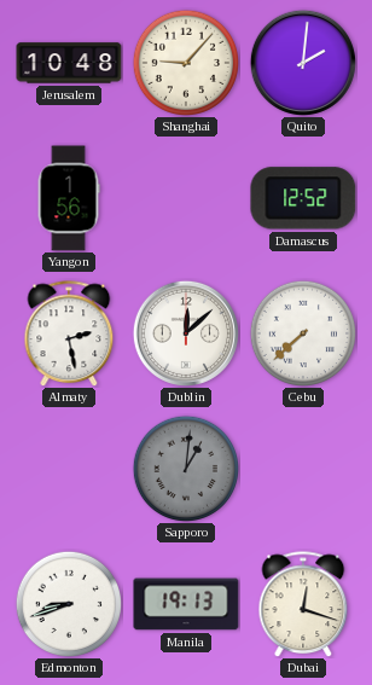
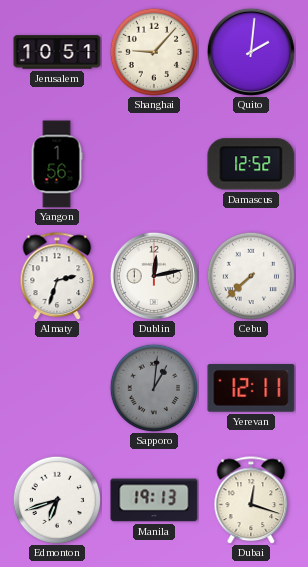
Jerusalem: 10:48 -> 10:51
Almaty: 2:28 -> 2:33
Dublin: 12:08 -> 12:13
Yerevan: none -> 12:11
Edmonton: 8:42 -> 6:42
